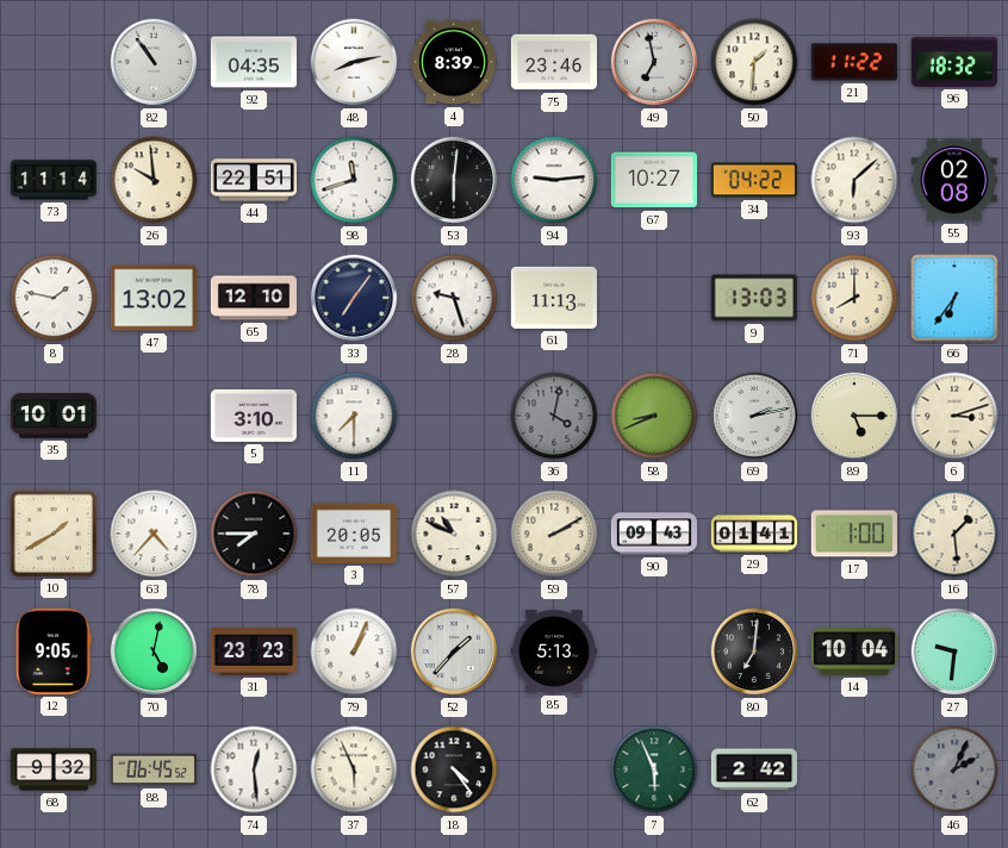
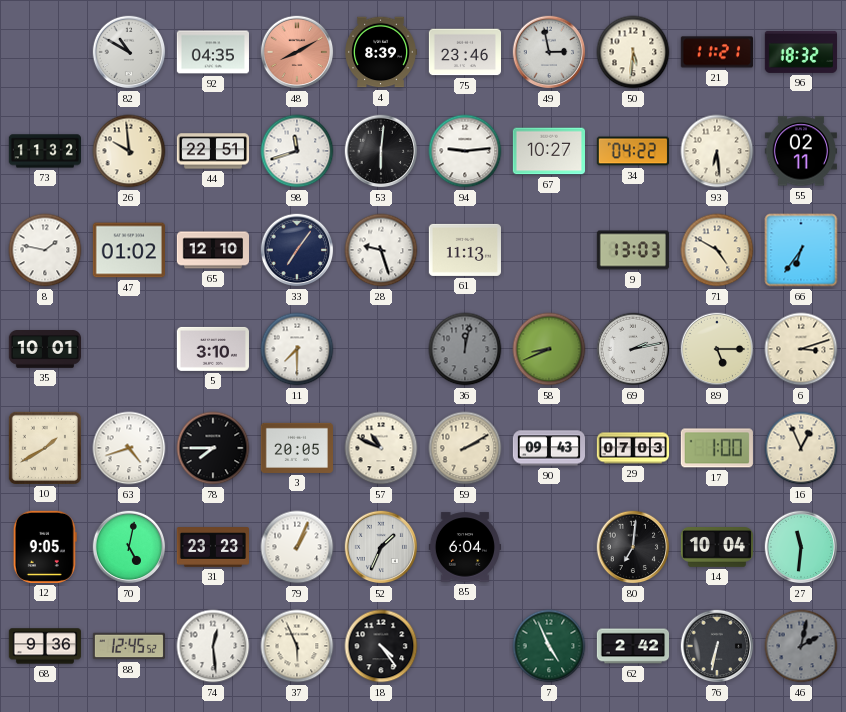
82: 10:54 -> 10:50
48: 8:13 -> 8:10
48 dial: white -> salmon
49: 6:58 -> 2:58
50: 1:31 -> 5:31
21: 11:22 -> 11:21
73: 11:14 -> 11:32
93: 6:08 -> 6:29
55: 02:08 -> 02:11
47: 13:02 -> 01:02
71: 8:00 -> 4:50
36: 4:02 -> 12:02
63: 4:37 -> 4:42
29: 01:41 -> 07:03
16: 1:29 -> 12:56
52: 1:37 -> 1:34
85: 5:13 -> 6:04
27: 9:31 -> 11:31
68: 9:32 -> 9:36
88: 06:45 -> 12:45
7: 5:56 -> 4:56
76: none -> 6:32
46: 2:04 -> 2:02
